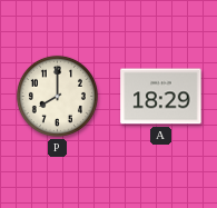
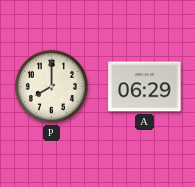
A: 18:29 -> 06:29
